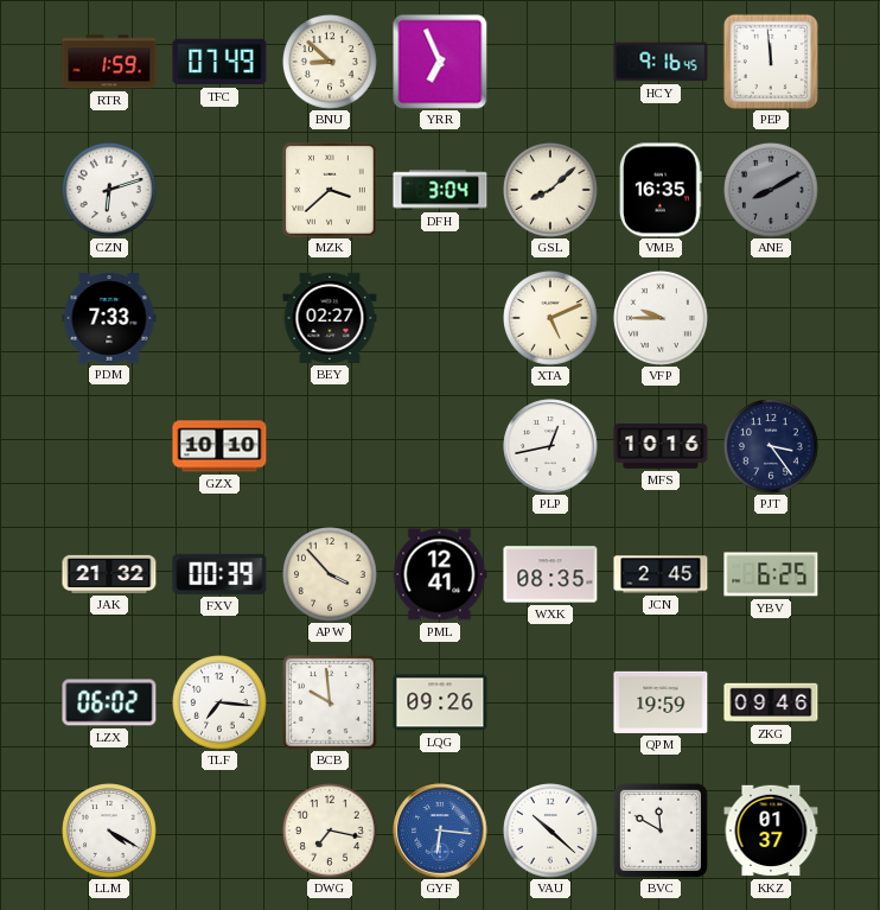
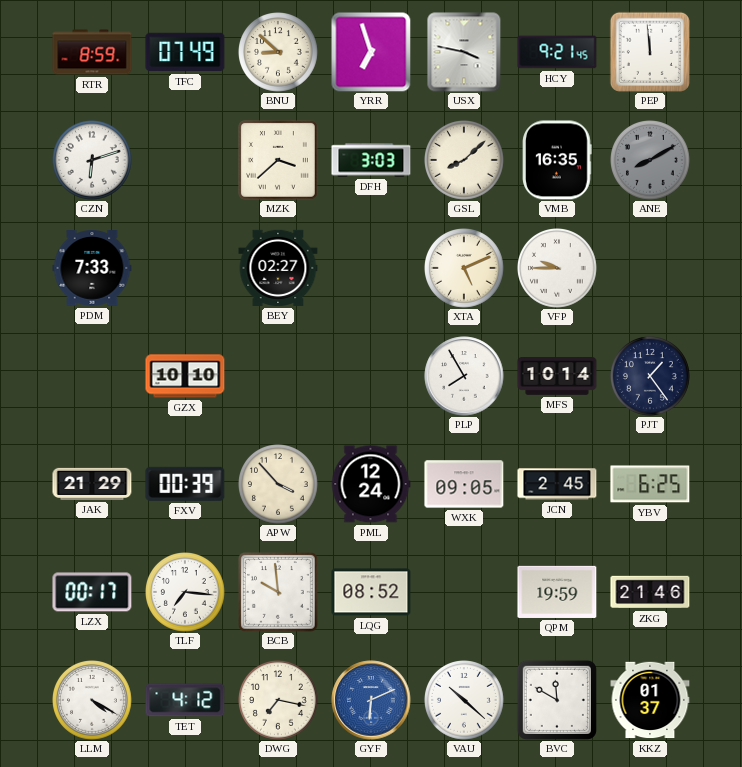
RTR: 1:59 -> 8:59
YRR: 6:56 -> 6:57
USX: none -> 3:47
HCY: 9:16 -> 9:21
DFH: 3:04 -> 3:03
PLP: 12:43 -> 7:55
MFS: 10:16 -> 10:14
PJT: 3:24 -> 1:24
JAK: 21:32 -> 21:29
PML: 12:41 -> 12:24
WXK: 08:35 -> 09:05
LZX: 06:02 -> 00:17
LQG: 09:26 -> 08:52
ZKG: 09:46 -> 21:46
TET: none -> 4:12
GYF: 6:16 -> 6:11
